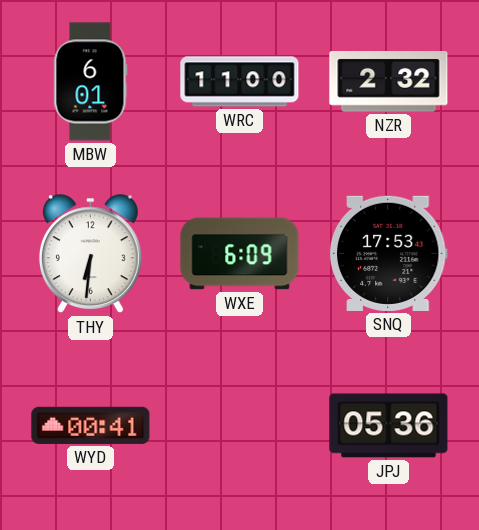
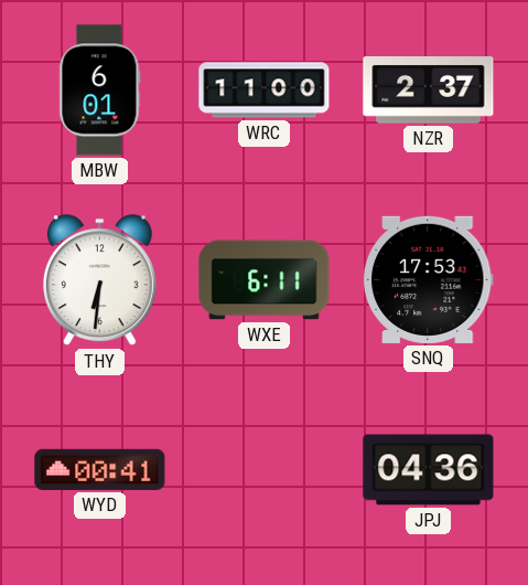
NZR: 2:32 -> 2:37
WXE: 6:09 -> 6:11
JPJ: 05:36 -> 04:36
